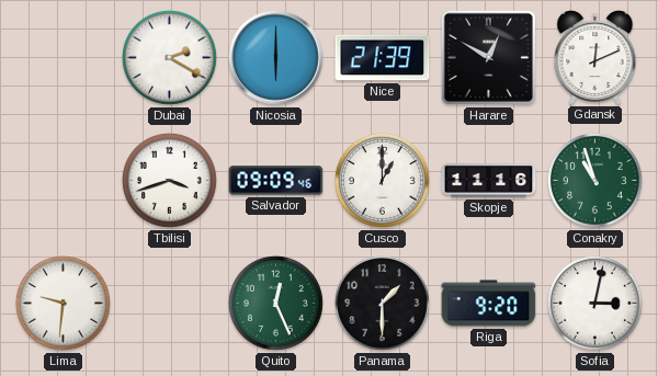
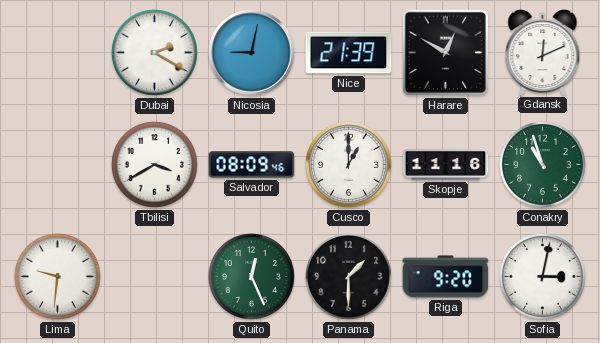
Nicosia: 6:00 -> 9:02
Tbilisi: 3:42 -> 3:40
Salvador: 09:09 -> 08:09
